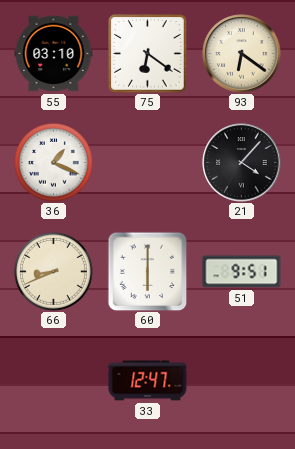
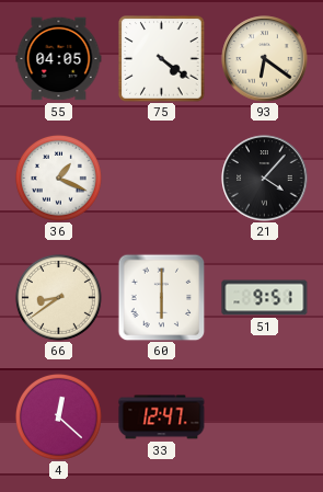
55: 03:10 -> 04:05
75: 6:21 -> 4:21
66: 8:41 -> 8:39
4: none -> 12:22
